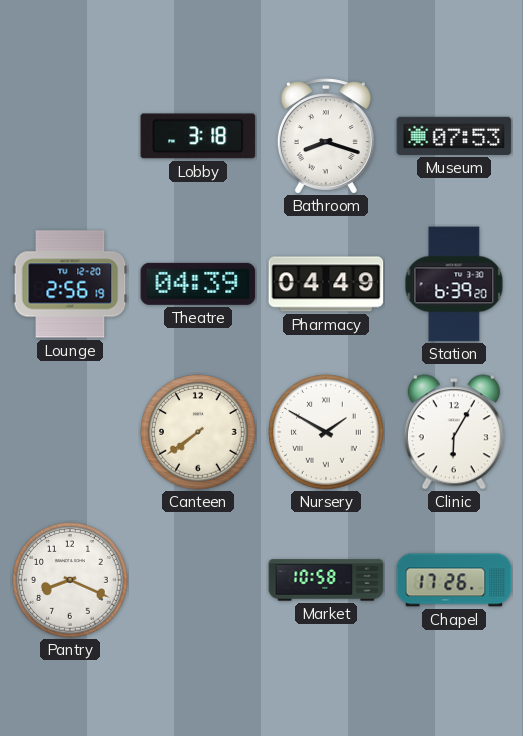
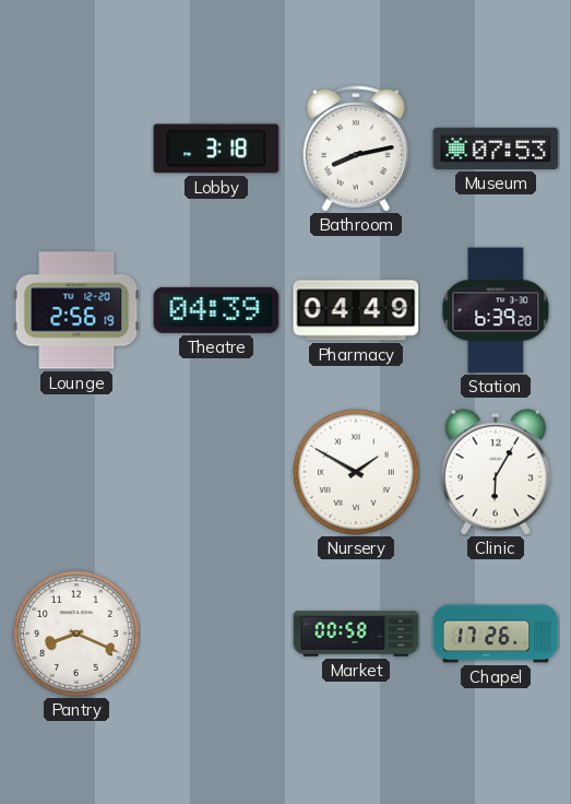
Bathroom: 8:18 -> 8:13
Canteen: 7:39 -> none
Market: 10:58 -> 00:58
